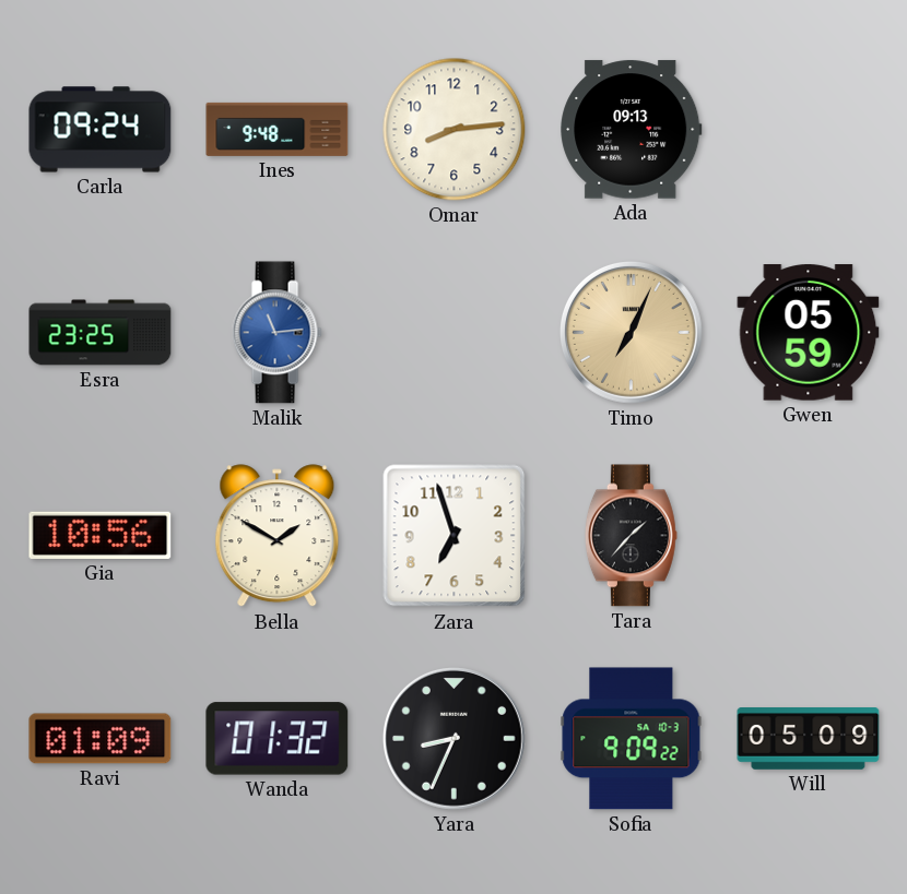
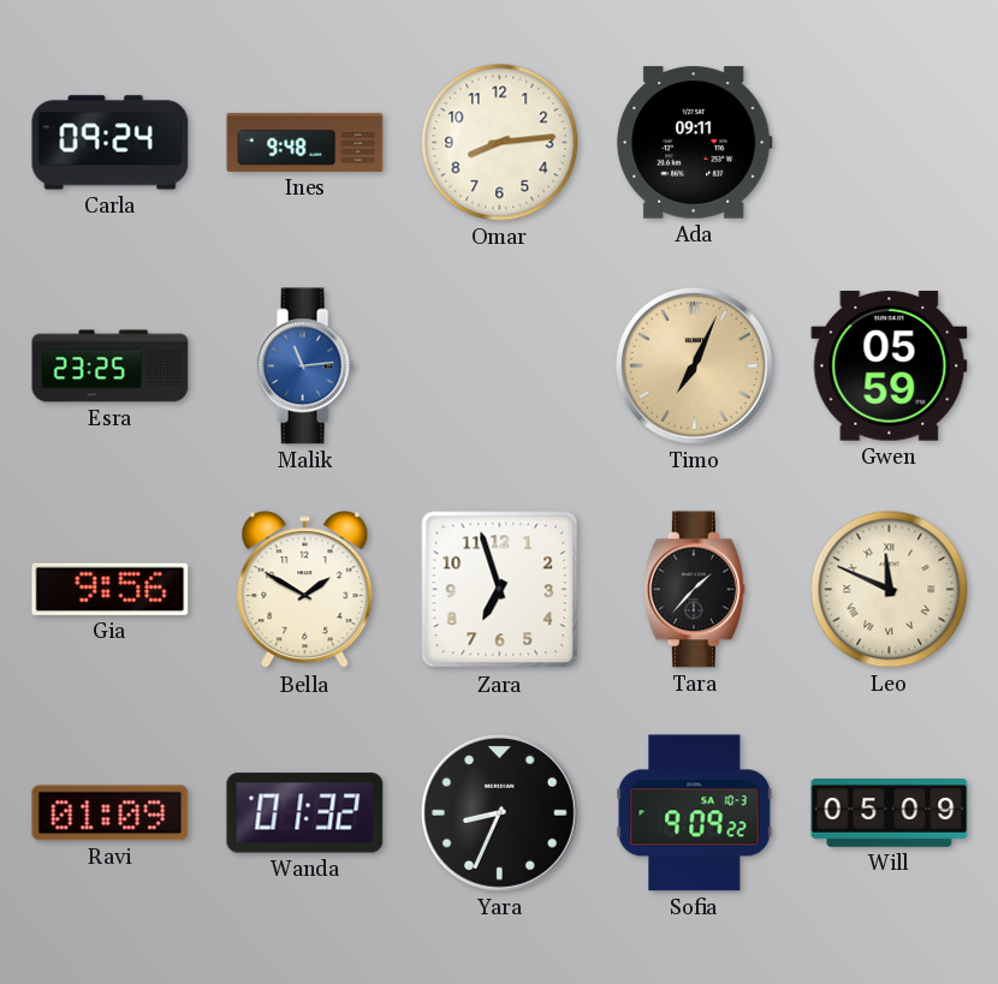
Ada: 09:13 -> 09:11
Gia: 10:56 -> 9:56
Leo: none -> 11:49
